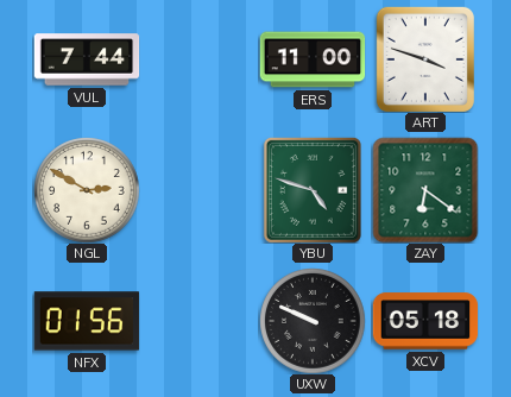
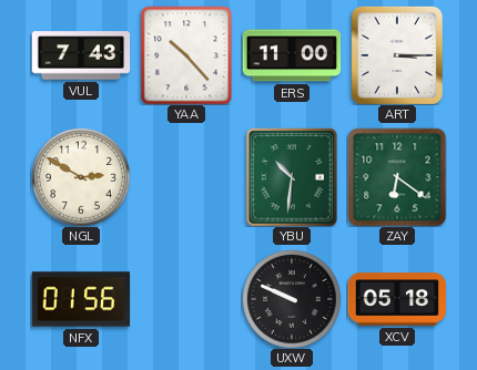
VUL: 7:44 -> 7:43
YAA: none -> 10:23
ART: 3:48 -> 3:15
YBU: 4:48 -> 10:31
